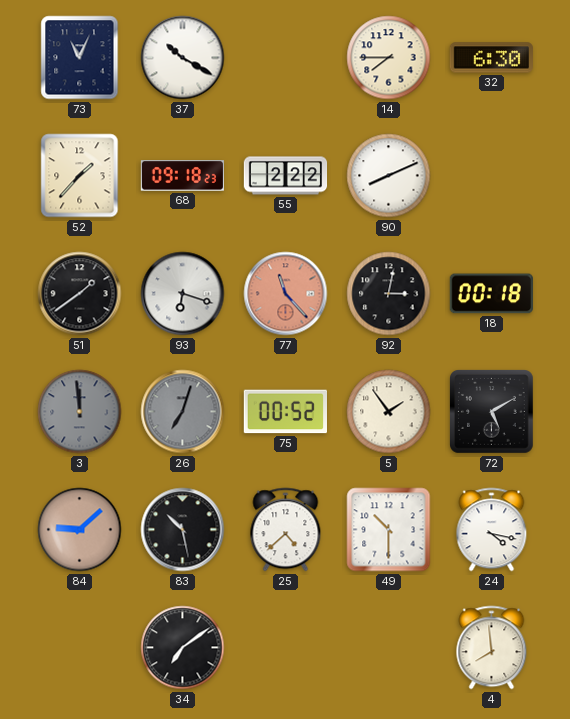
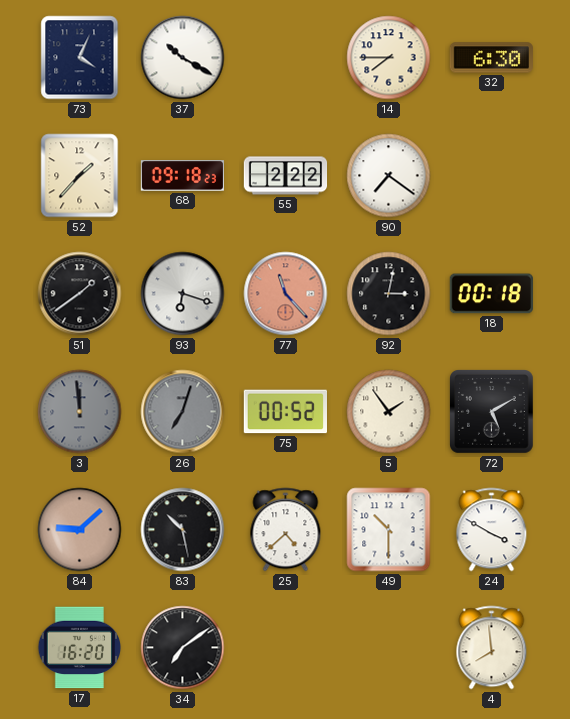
73: 11:04 -> 4:04
90: 8:11 -> 7:21
24: 4:17 -> 3:50
17: none -> 16:20
